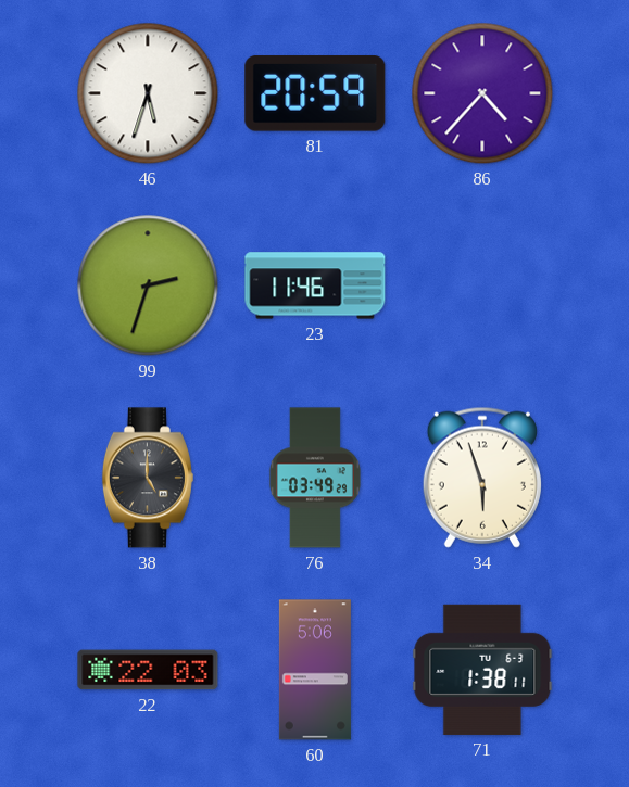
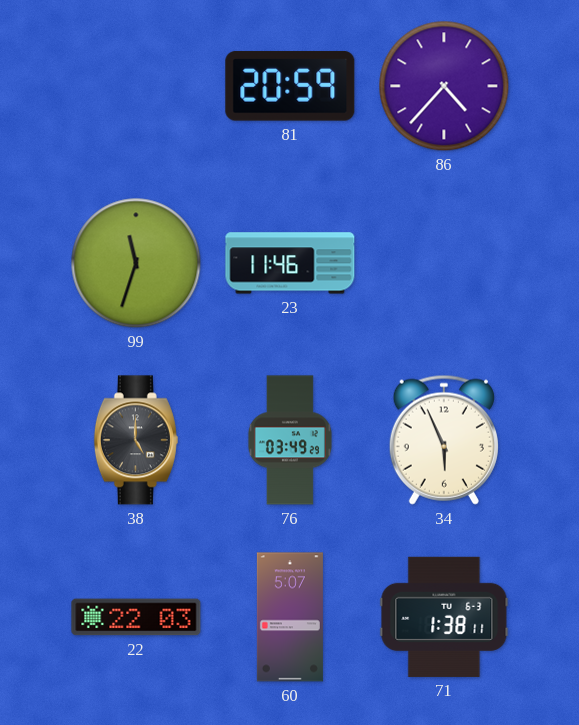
46: 5:33 -> none
99: 2:33 -> 11:33
34: 5:57 -> 5:56
60: 5:06 -> 5:07
